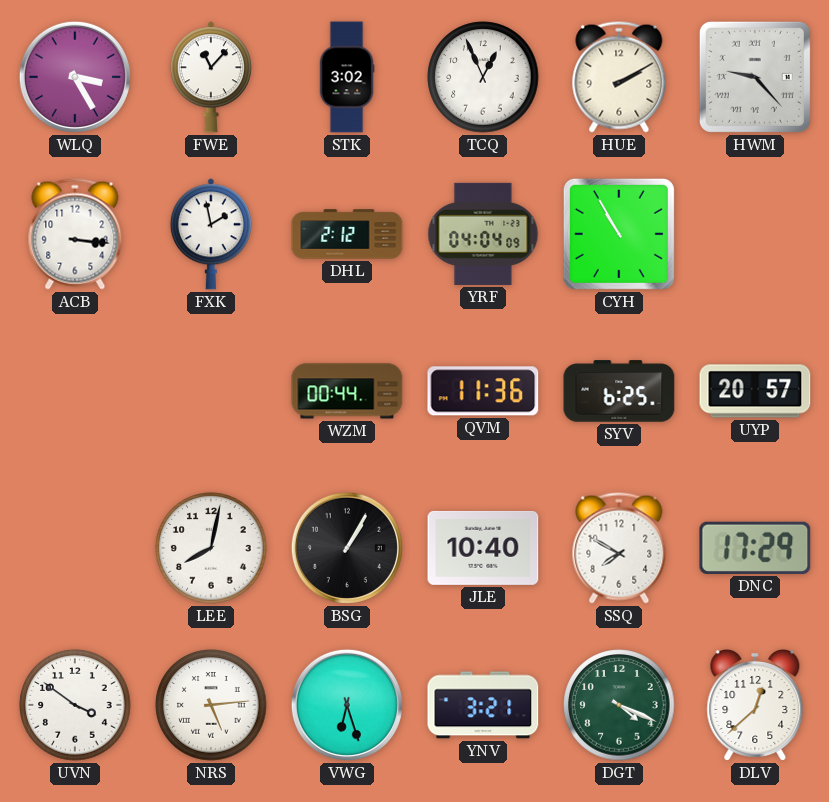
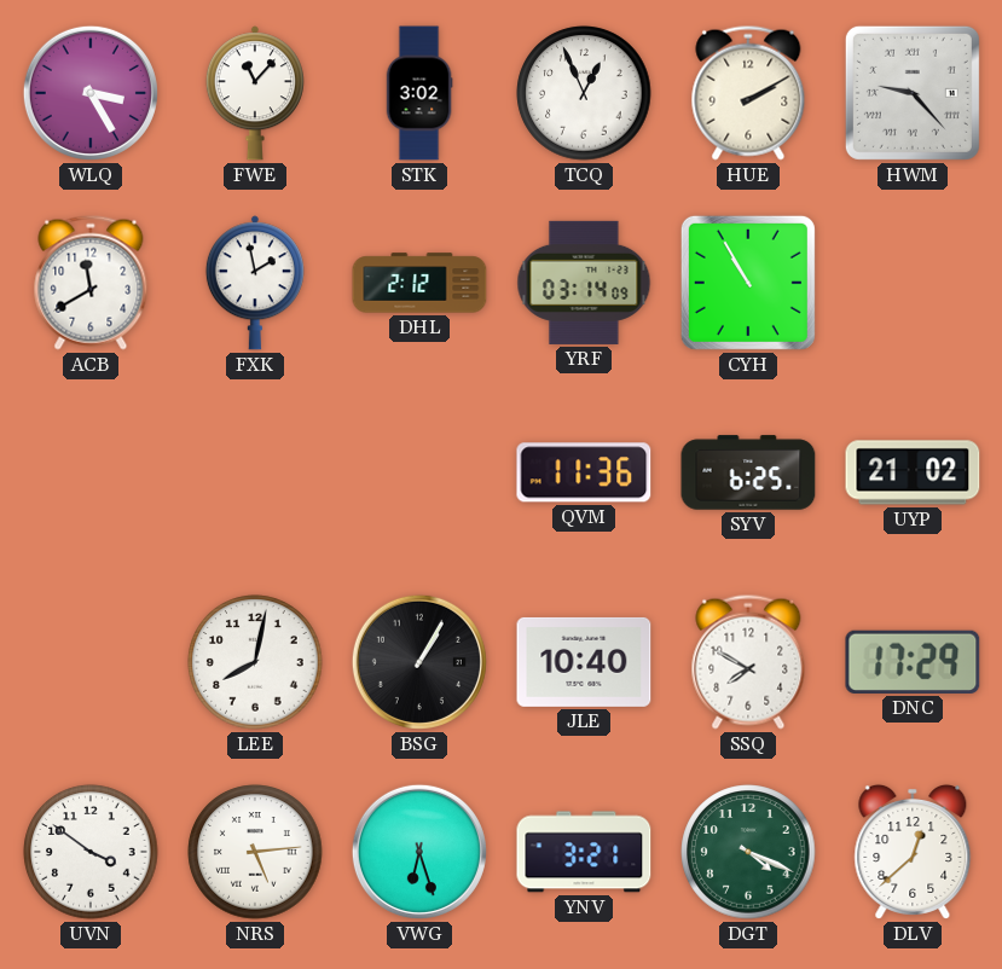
ACB: 3:16 -> 11:40
YRF: 04:04 -> 03:14
WZM: 00:44 -> none
UYP: 20:57 -> 21:02
